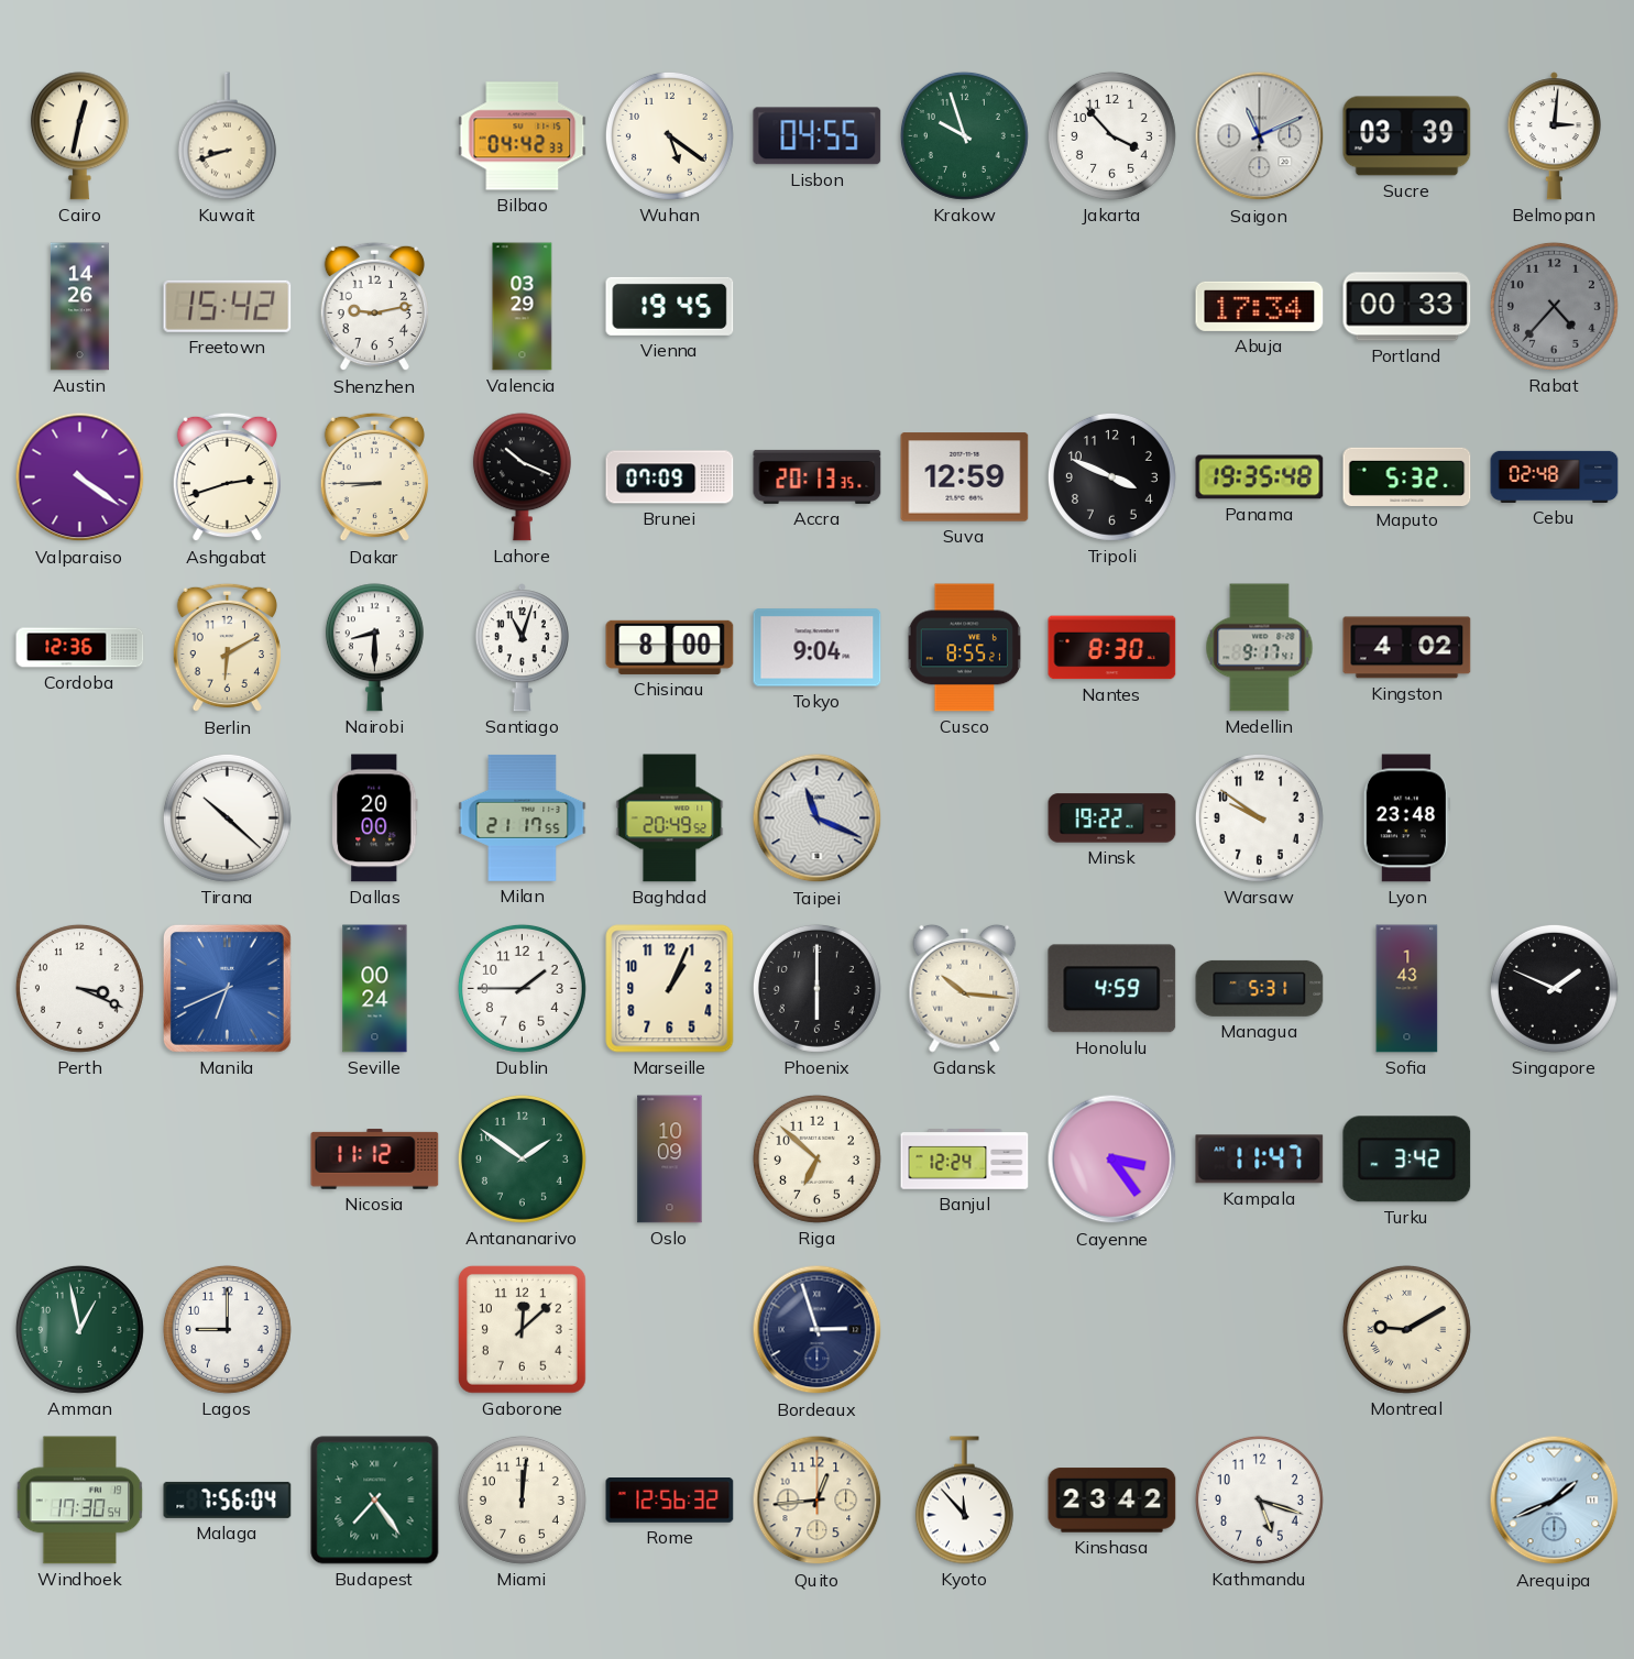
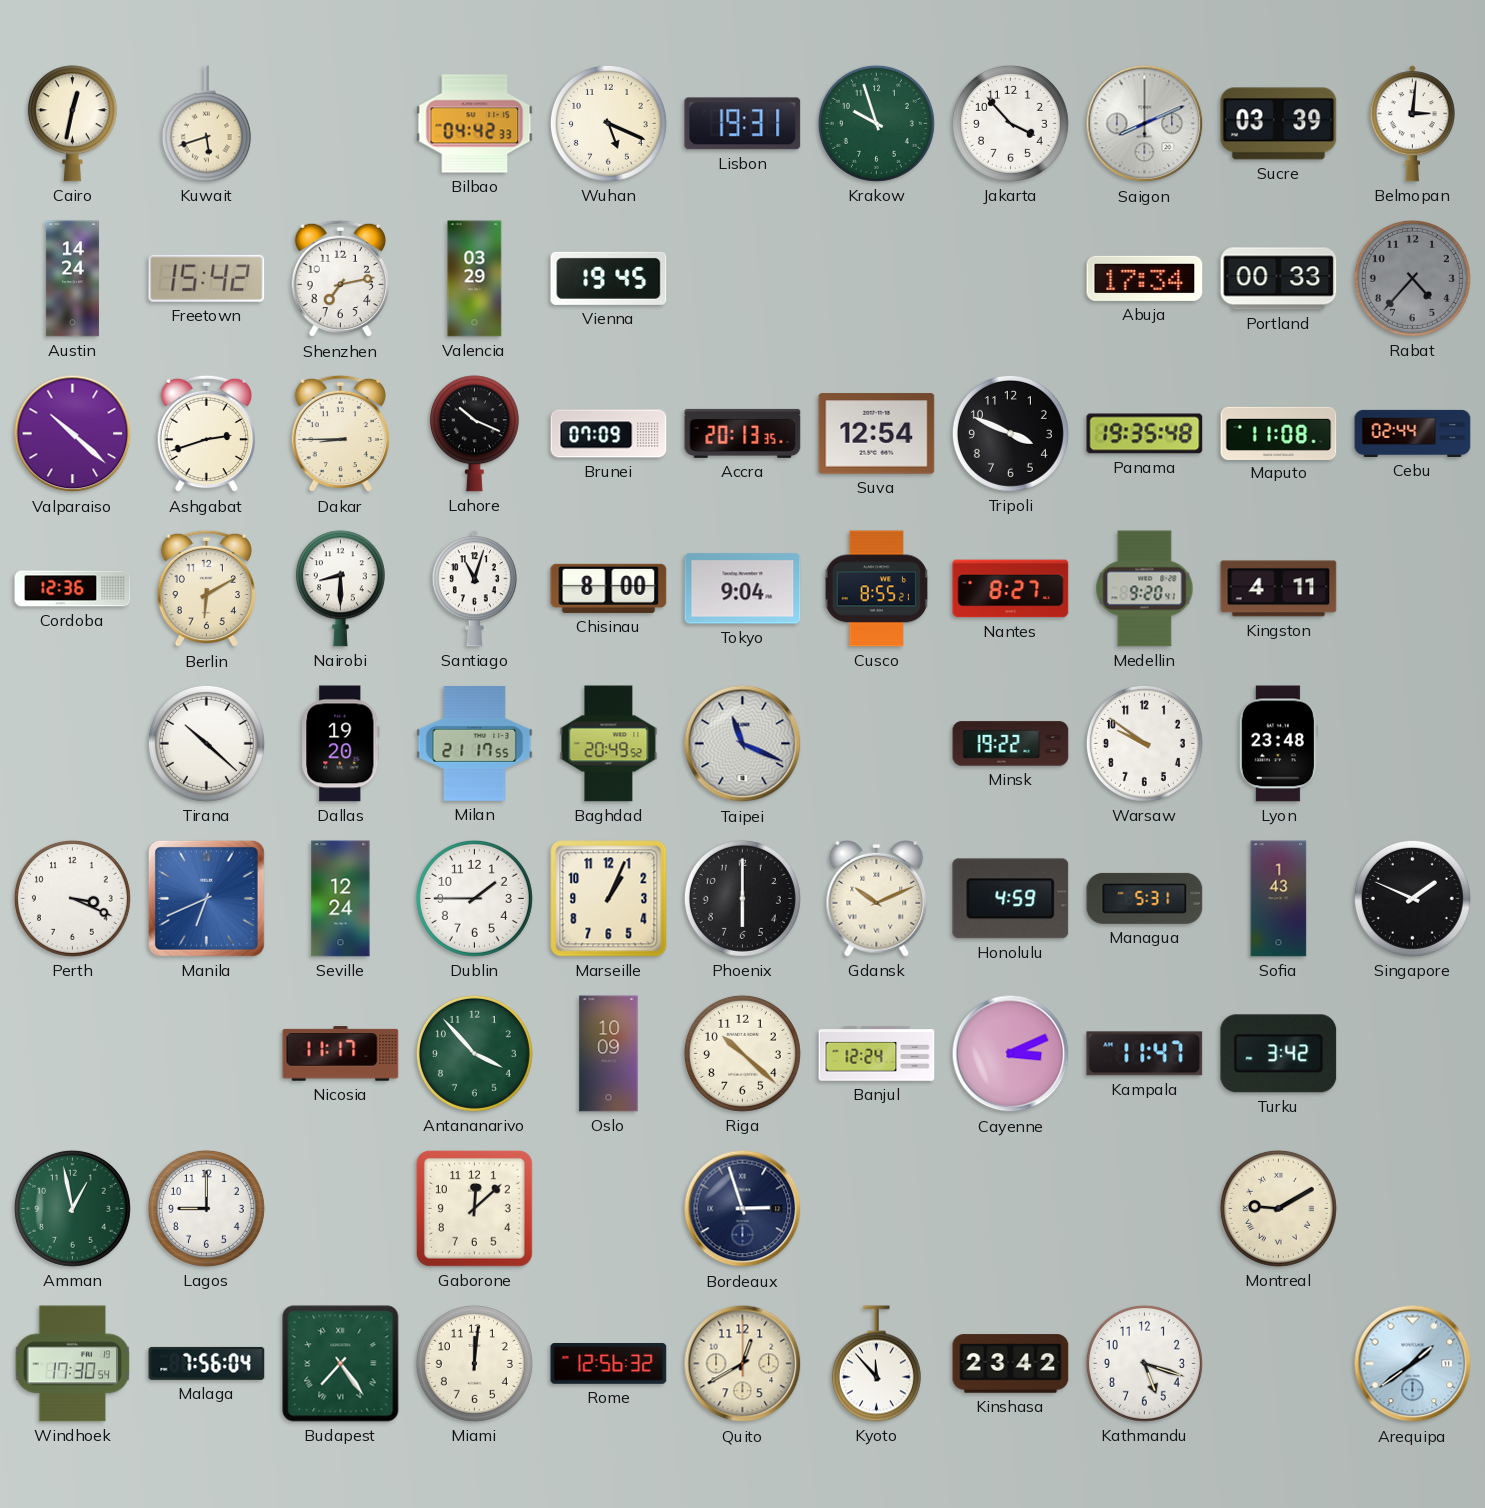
Kuwait: 8:42 -> 5:42
Wuhan: 5:21 -> 5:19
Lisbon: 04:55 -> 19:31
Saigon: 11:11 -> 8:11
Austin: 14:26 -> 14:24
Shenzhen: 9:13 -> 7:13
Valparaiso: 4:21 -> 10:22
Suva: 12:59 -> 12:54
Maputo: 5:32 -> 11:08
Cebu: 02:48 -> 02:44
Nantes: 8:30 -> 8:27
Medellin: 9:17 -> 9:20
Kingston: 4:02 -> 4:11
Dallas: 20:00 -> 19:20
Seville: 00:24 -> 12:24
Gdansk: 10:16 -> 10:11
Nicosia: 11:12 -> 11:17
Antananarivo: 1:51 -> 3:53
Riga: 6:52 -> 10:22
Cayenne: 3:24 -> 3:11
Quito: 12:44 -> 12:40
Arequipa: 1:41 -> 1:39
